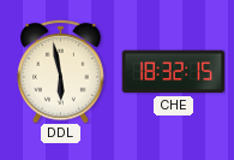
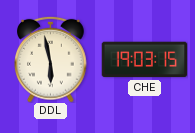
CHE: 18:32 -> 19:03
